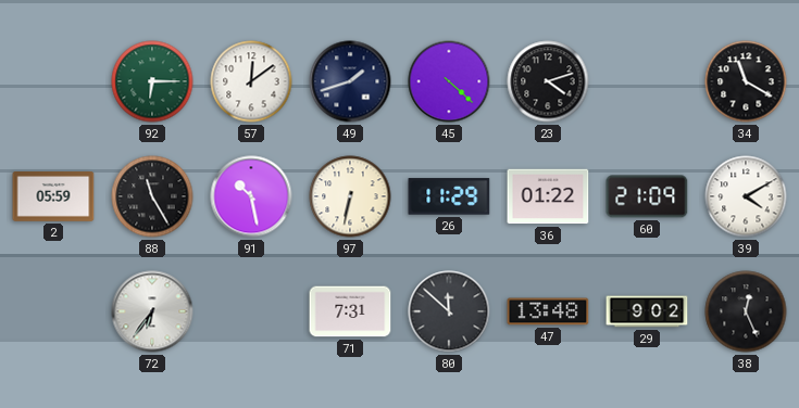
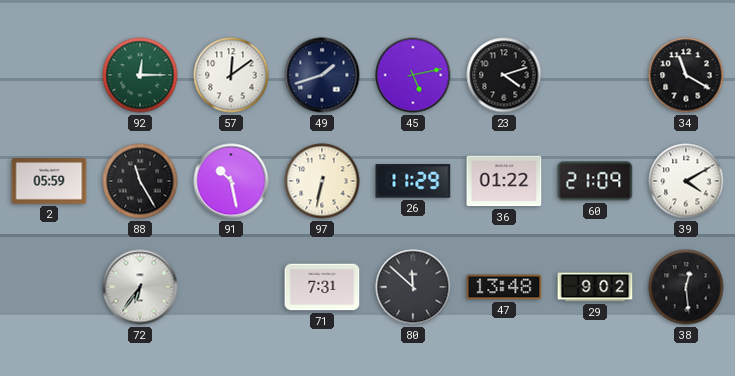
92: 6:15 -> 12:15
45: 4:22 -> 5:13
38: 12:26 -> 12:29
